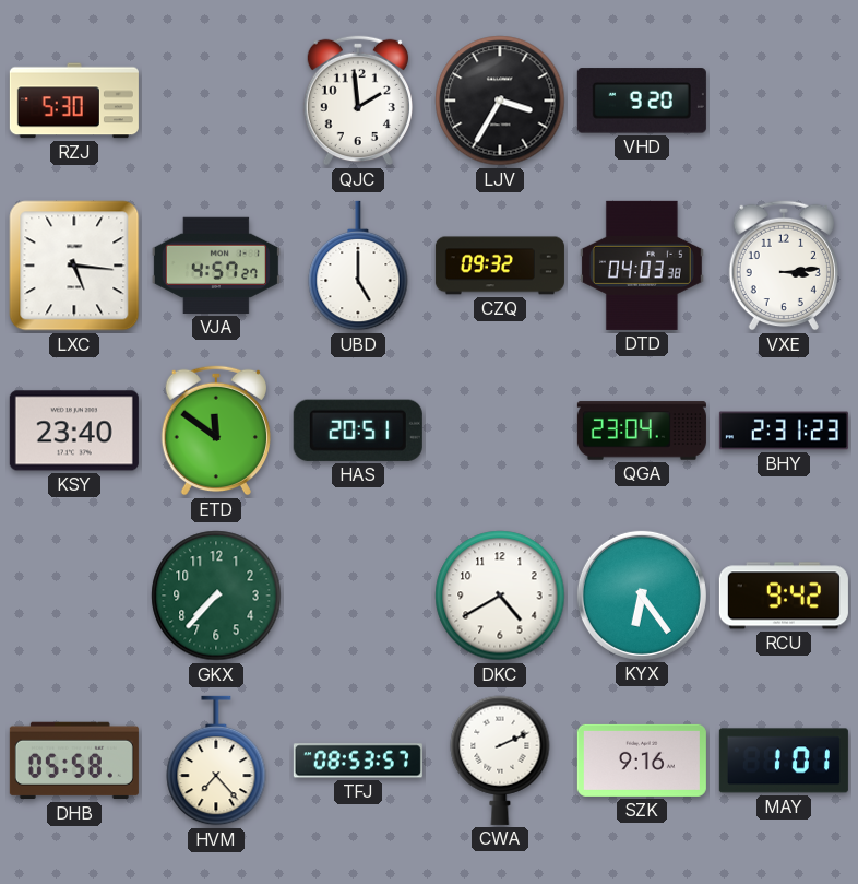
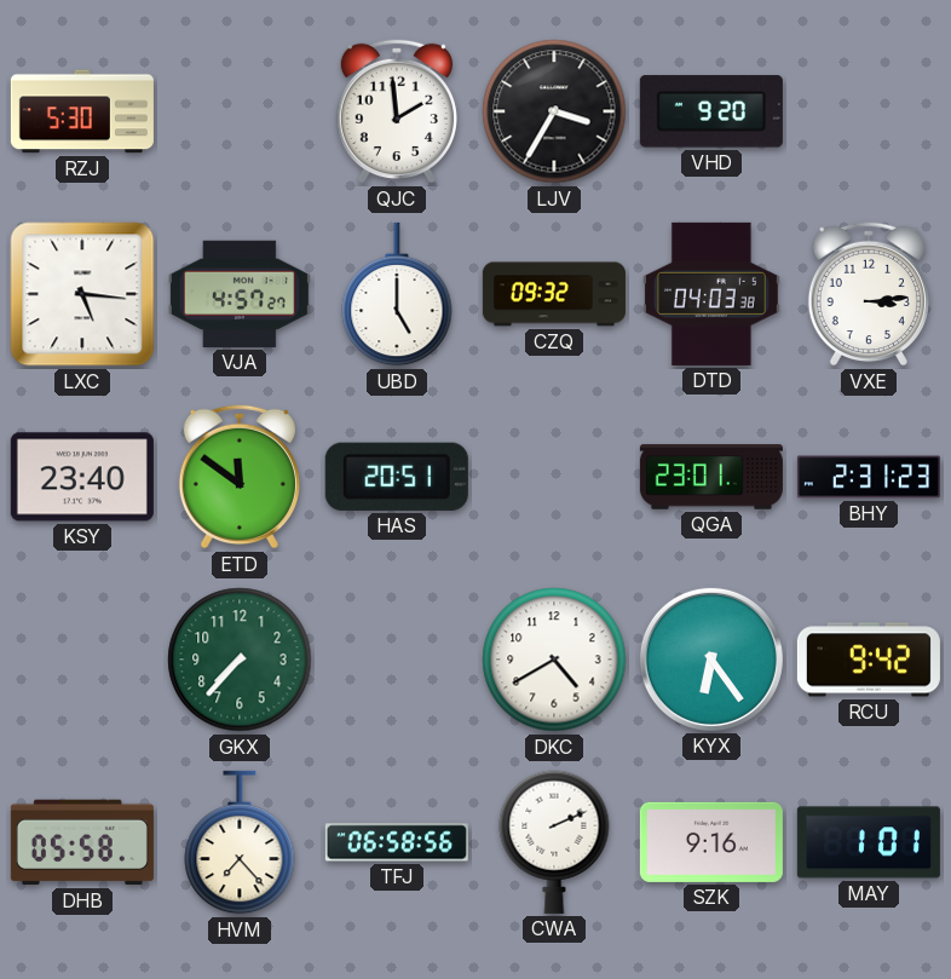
QGA: 23:04 -> 23:01
TFJ: 08:53 -> 06:58
